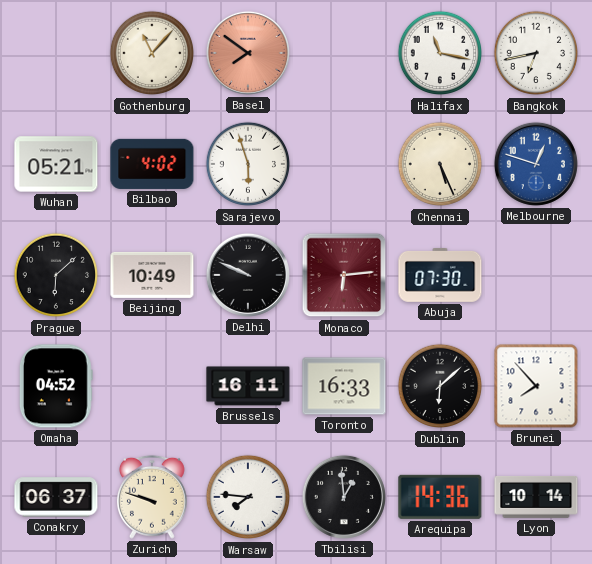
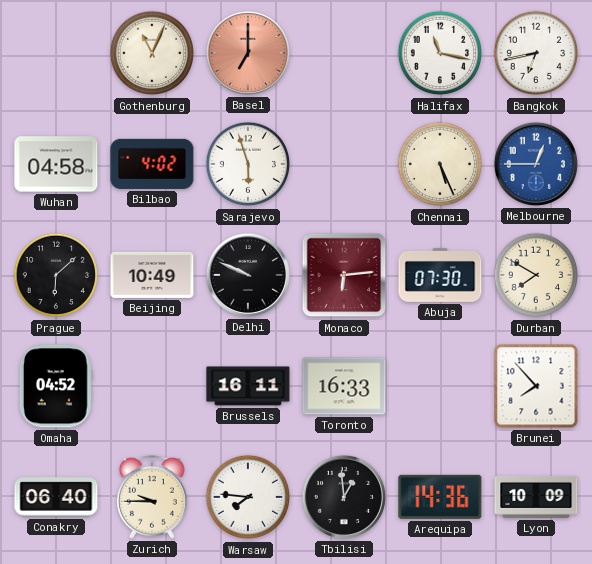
Gothenburg: 11:07 -> 11:04
Basel: 7:51 -> 7:00
Wuhan: 05:21 -> 04:58
Melbourne: 12:48 -> 12:45
Durban: none -> 7:50
Dublin: 6:08 -> none
Conakry: 06:37 -> 06:40
Zurich: 9:48 -> 9:45
Lyon: 10:14 -> 10:09
